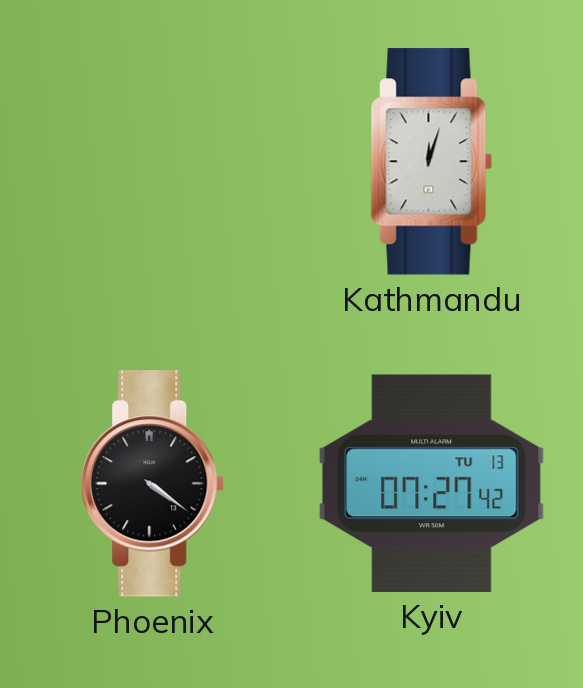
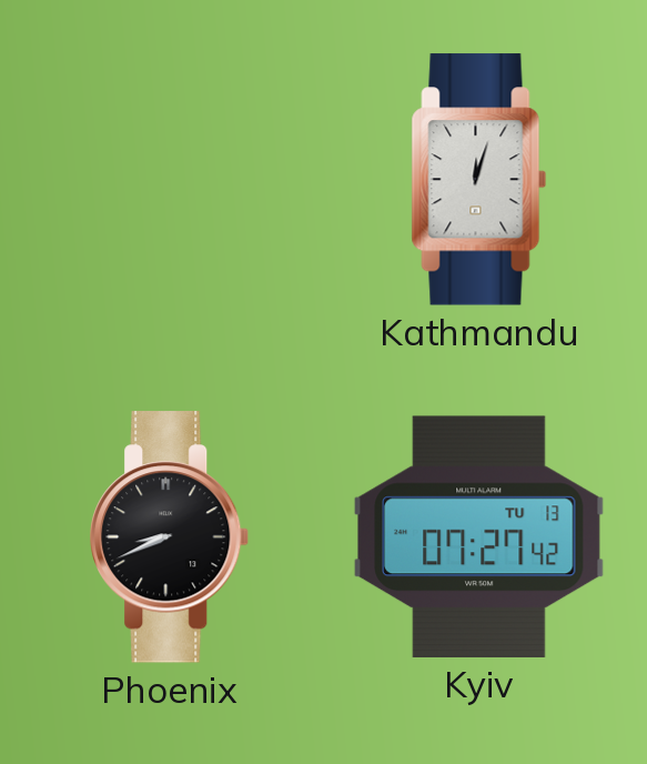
Phoenix: 4:21 -> 8:41
